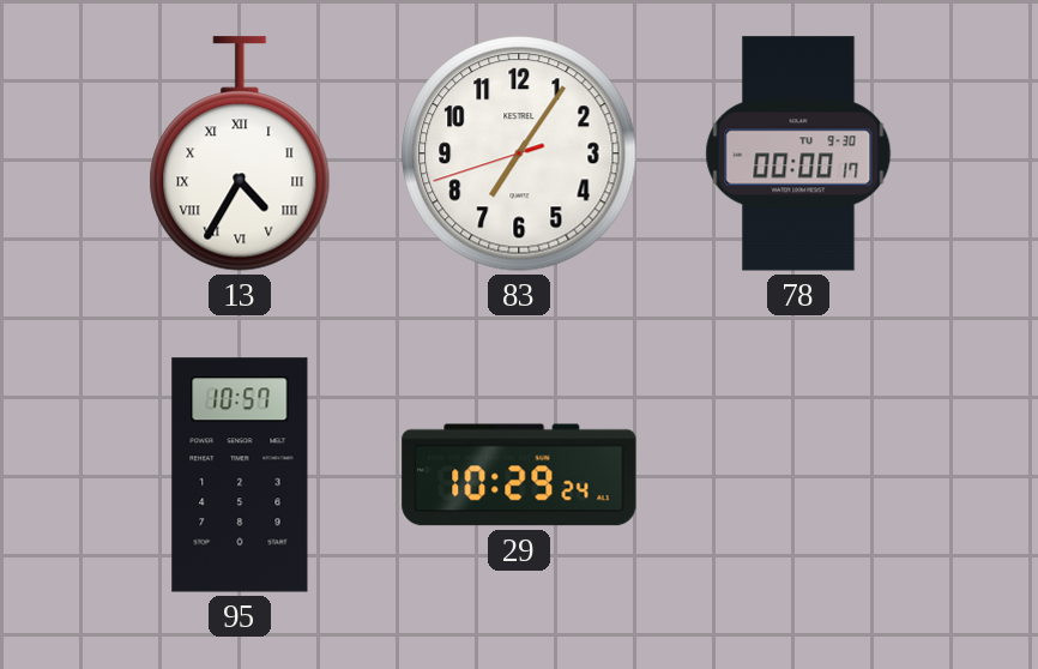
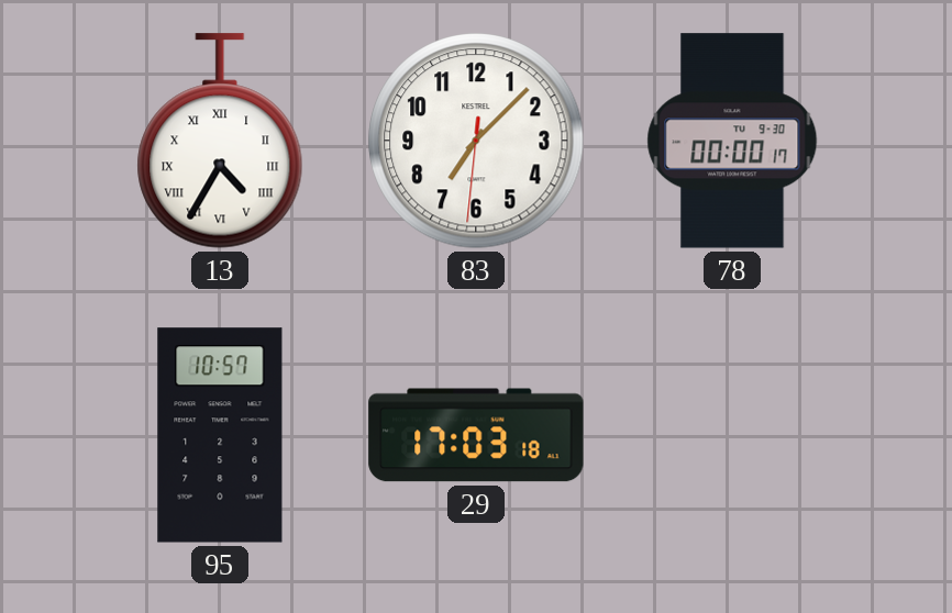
83: 7:05 -> 7:07
29: 10:29 -> 17:03
